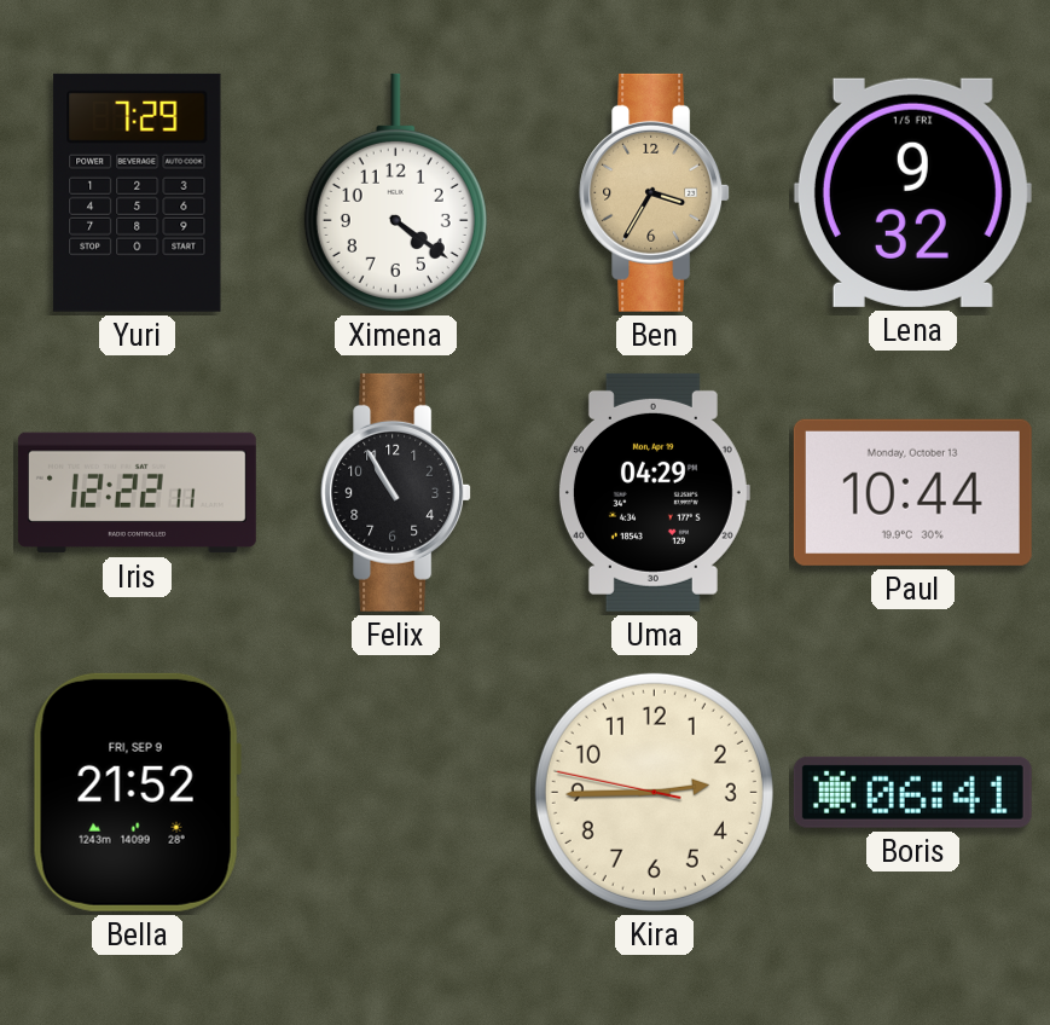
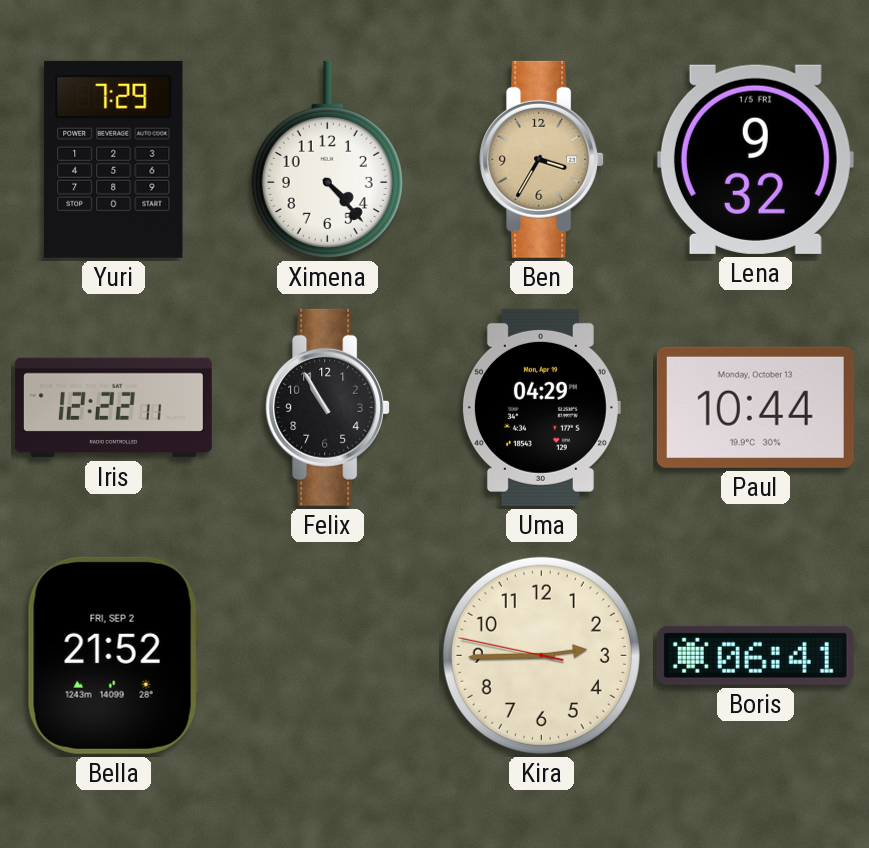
Ximena: 4:21 -> 4:23
Bella date: FRI, SEP 9 -> FRI, SEP 2
